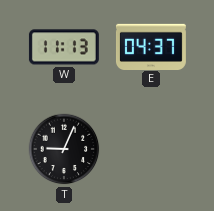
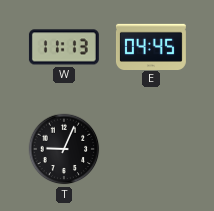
E: 04:37 -> 04:45
